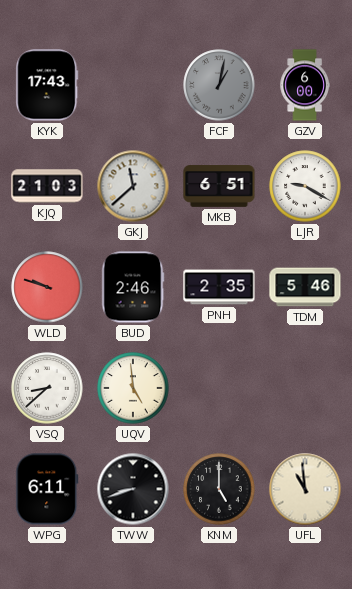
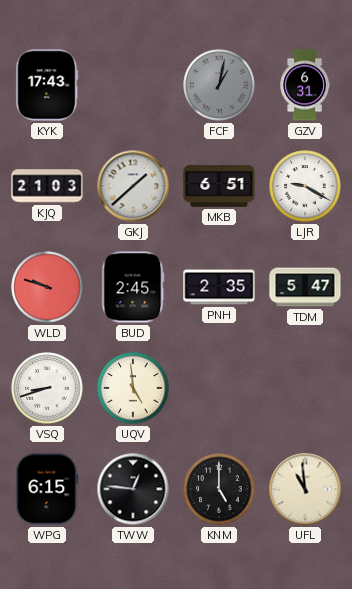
GZV: 6:00 -> 6:31
GKJ: 11:38 -> 1:38
BUD: 2:46 -> 2:45
TDM: 5:46 -> 5:47
VSQ: 8:38 -> 8:42
WPG: 6:11 -> 6:15
TWW: 8:42 -> 12:46
